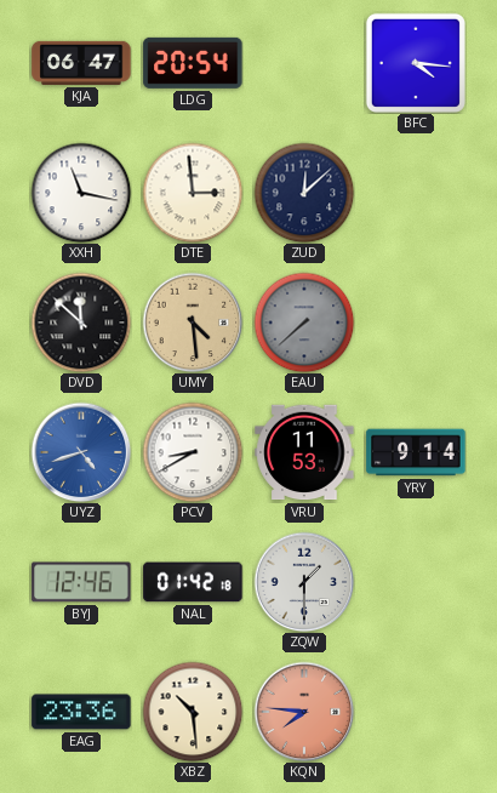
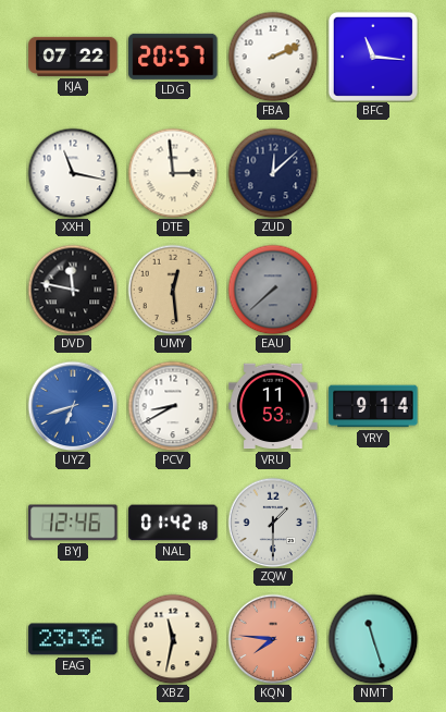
KJA: 06:47 -> 07:22
LDG: 20:54 -> 20:57
FBA: none -> 2:11
BFC: 4:16 -> 11:16
DVD: 11:52 -> 11:47
UMY: 4:29 -> 12:29
UYZ: 4:42 -> 6:42
XBZ: 10:29 -> 11:32
NMT: none -> 11:27
